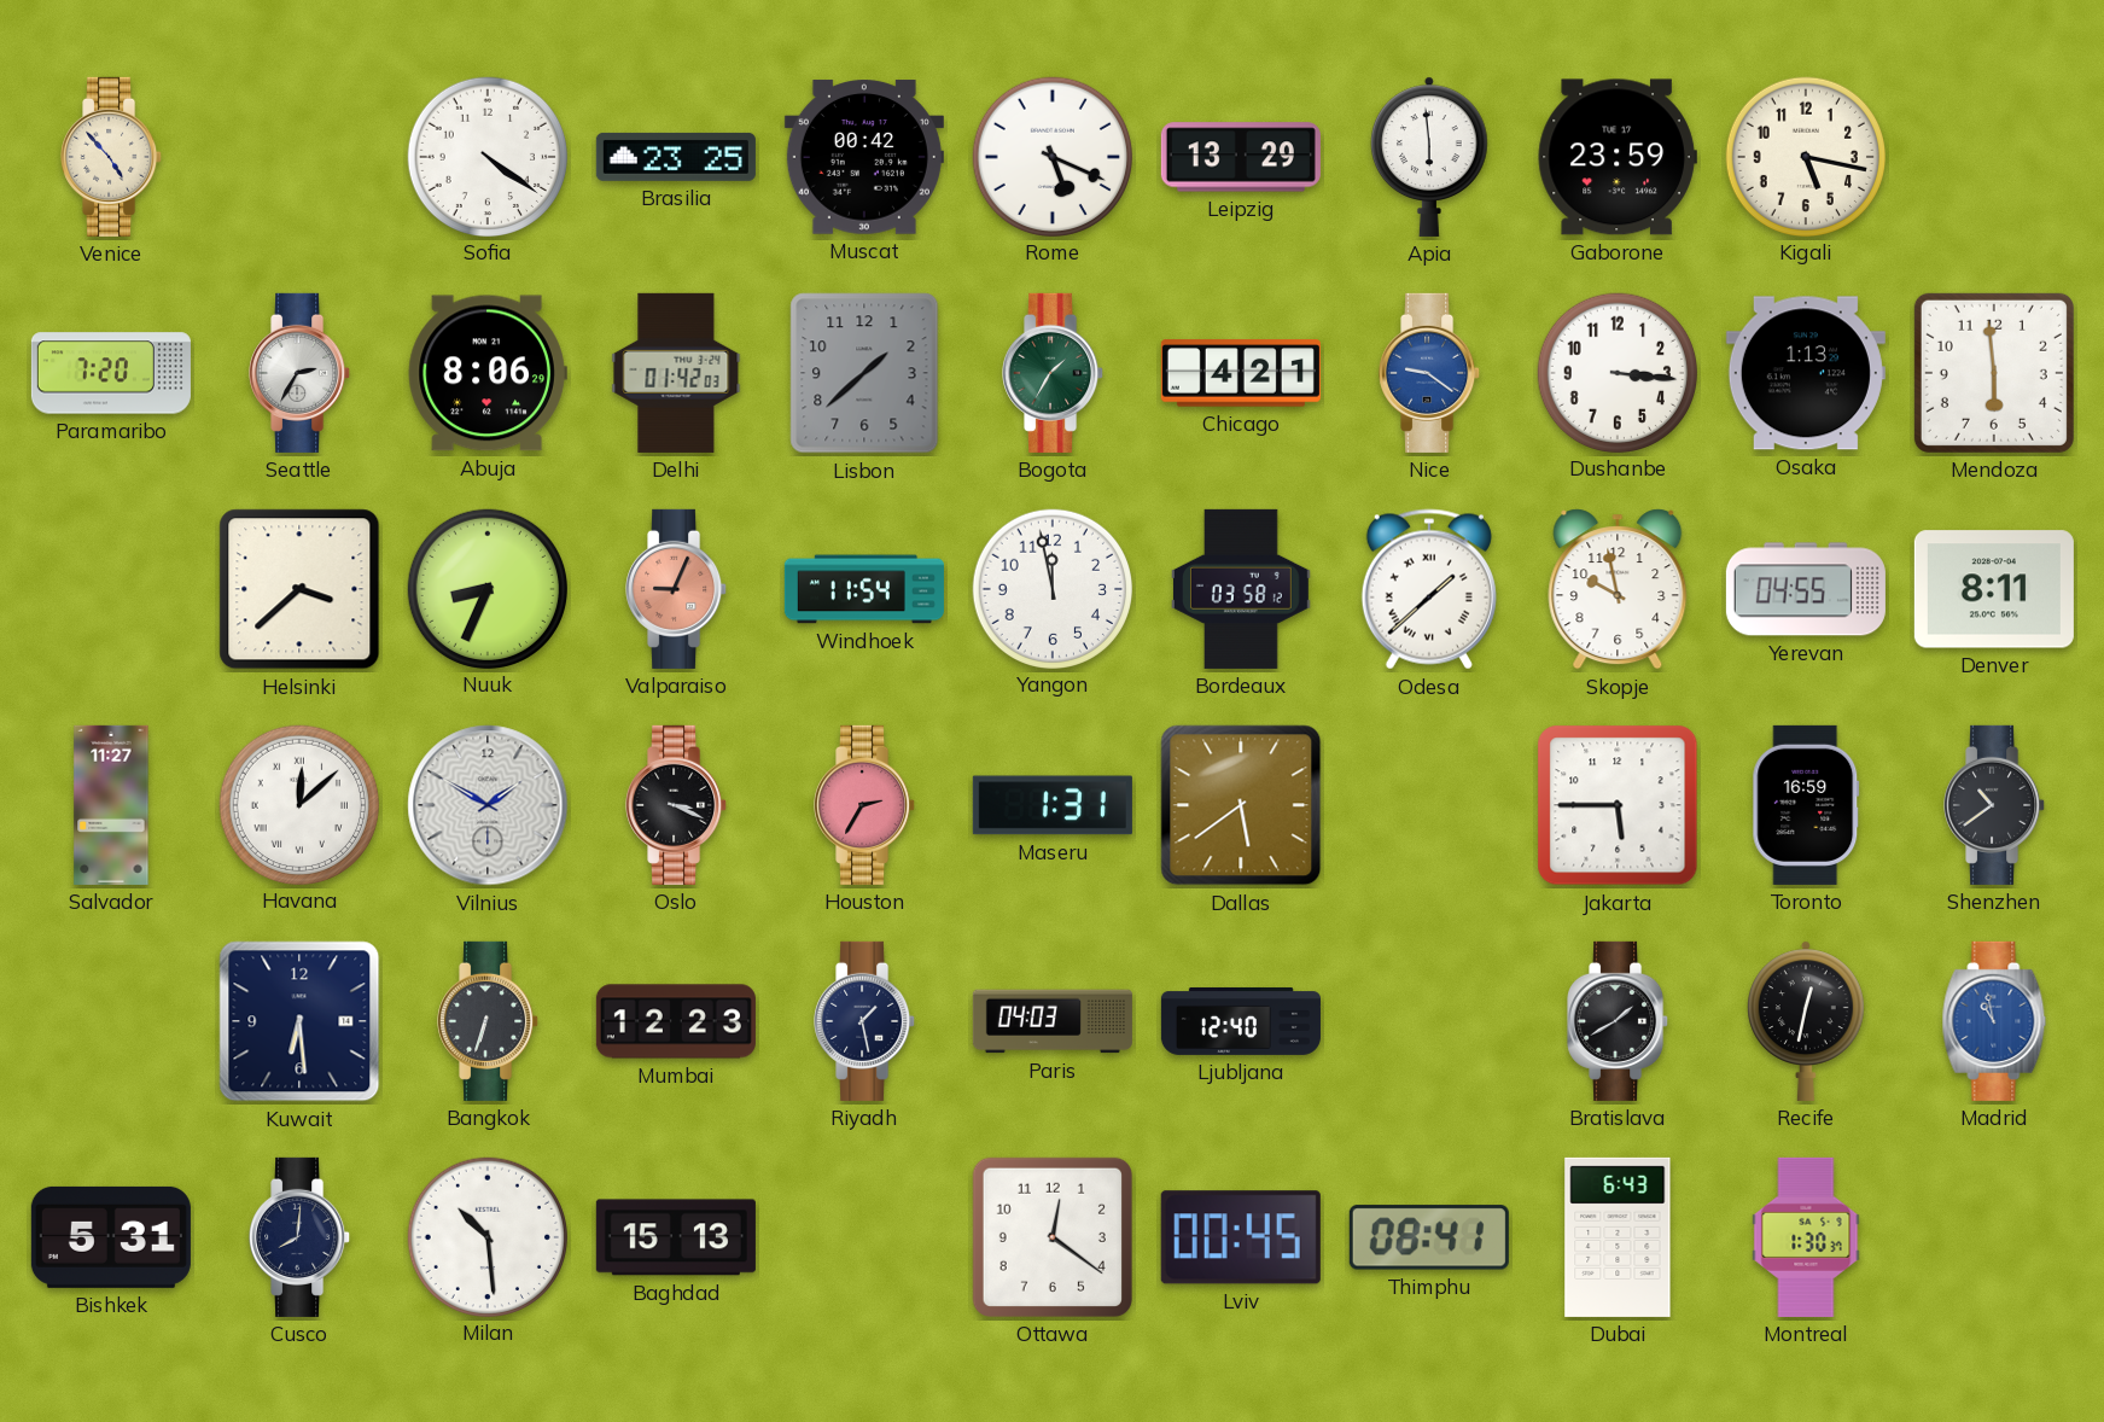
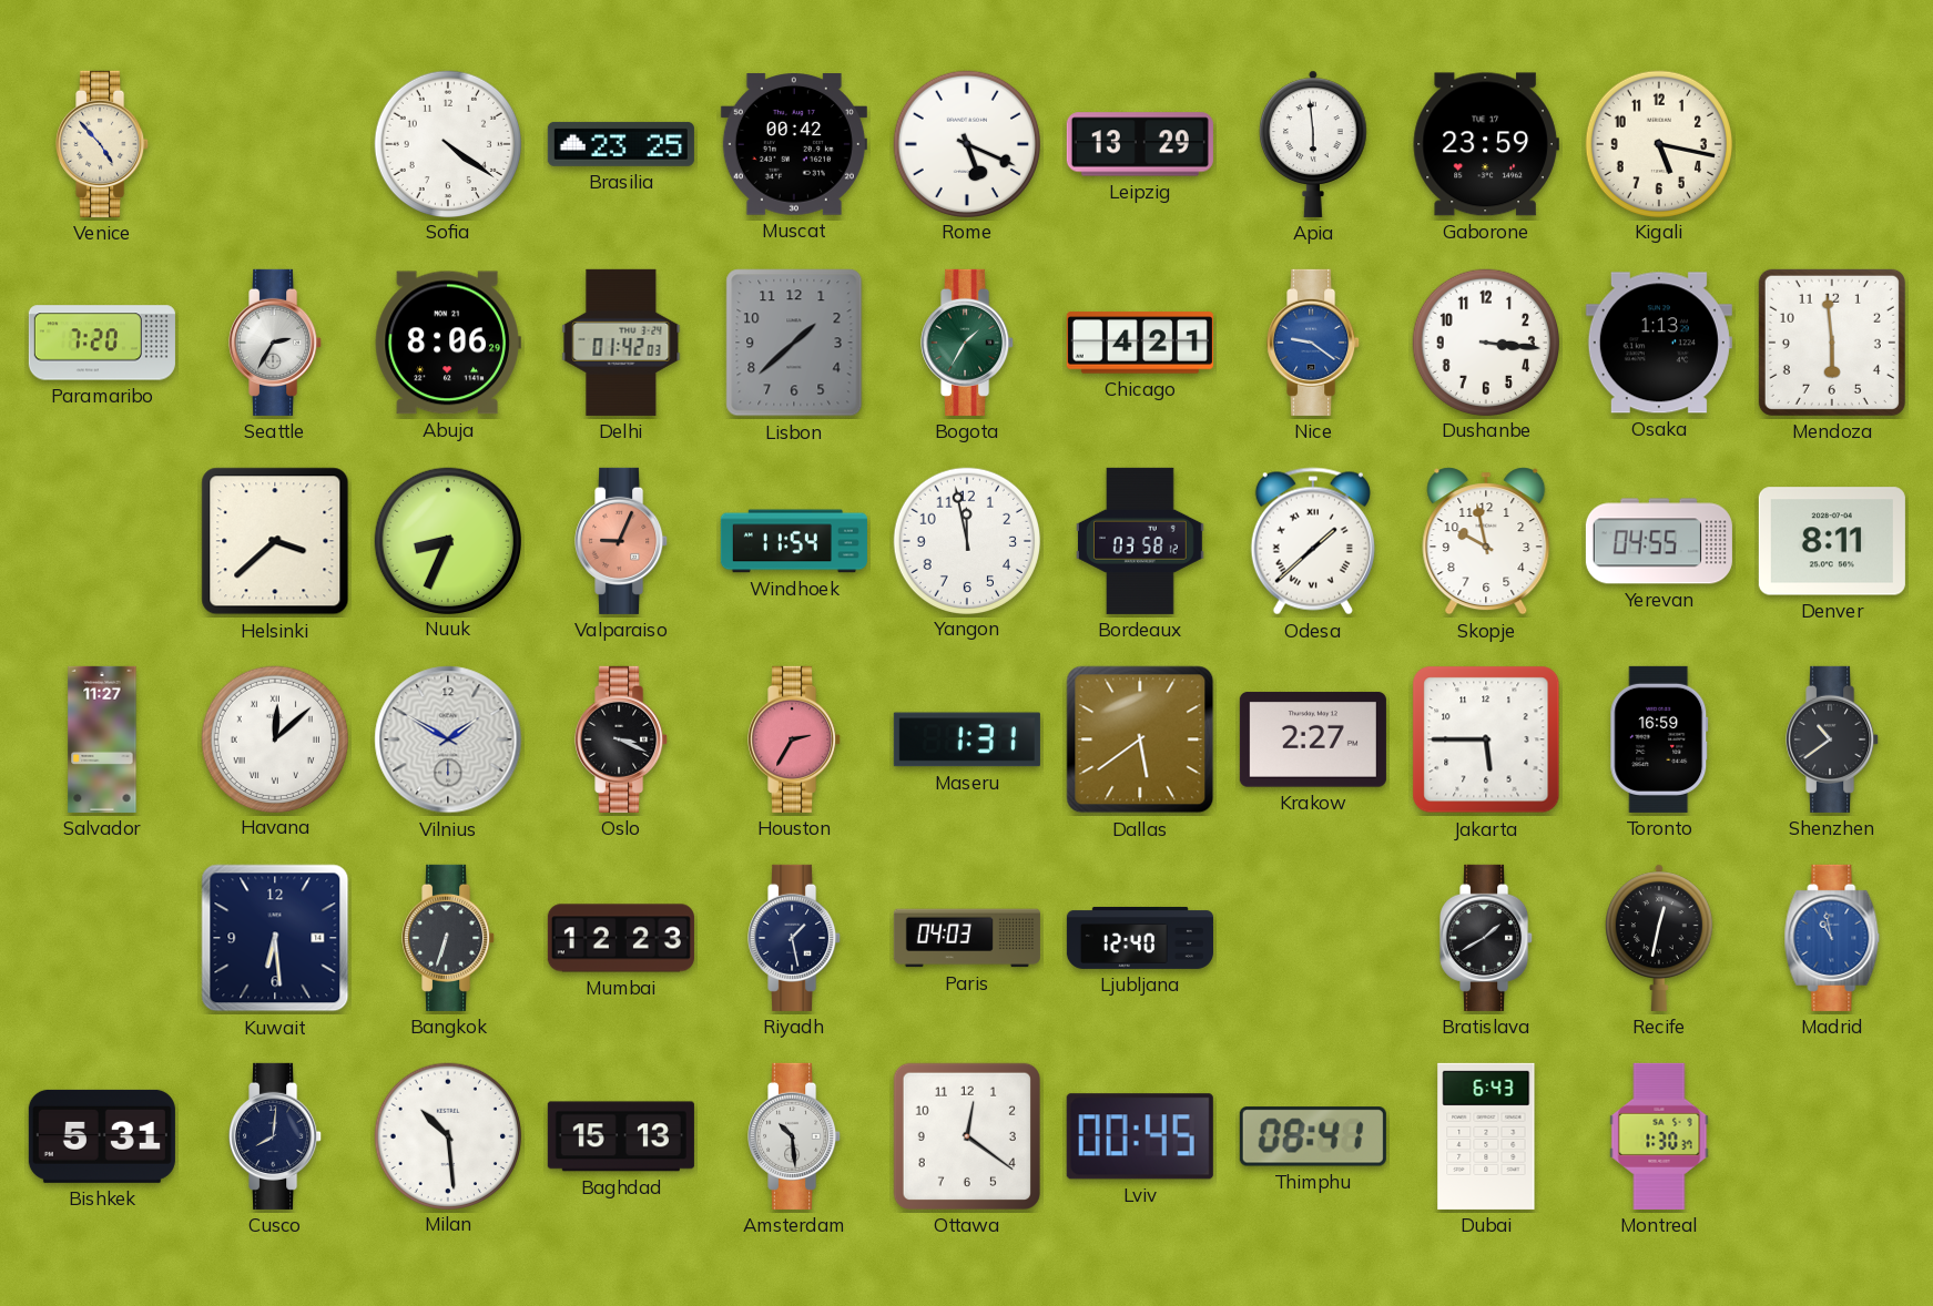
Krakow: none -> 2:27
Amsterdam: none -> 10:29
